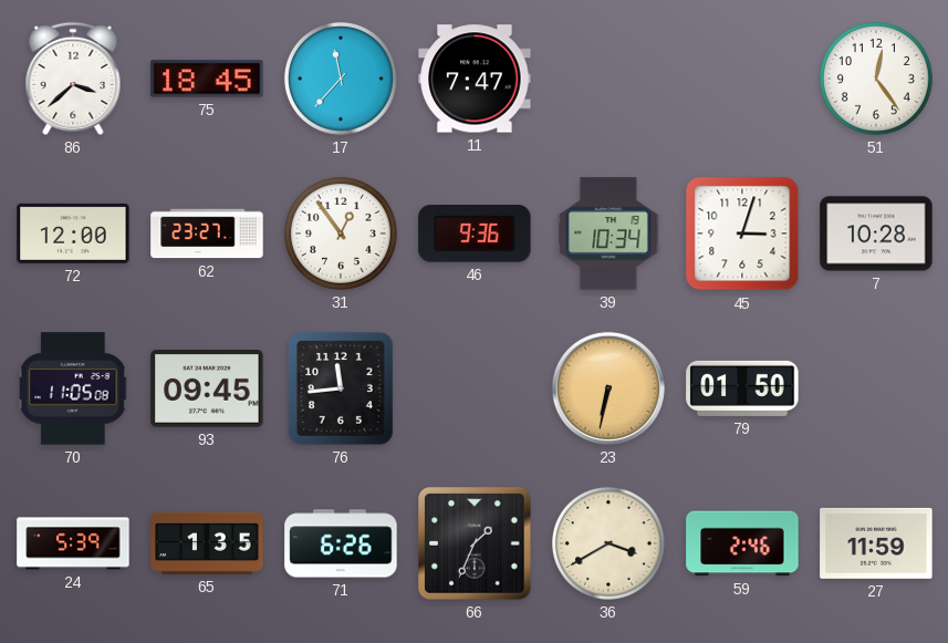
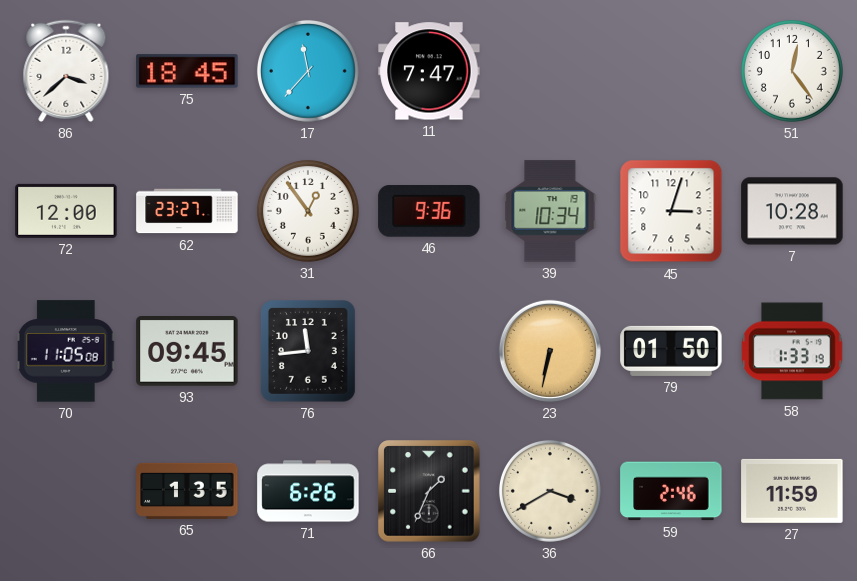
58: none -> 1:33
24: 5:39 -> none
